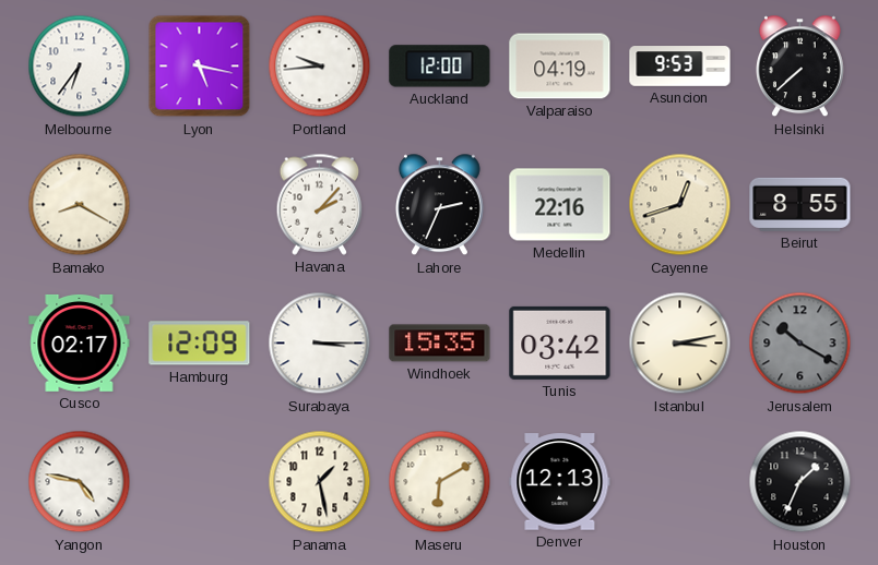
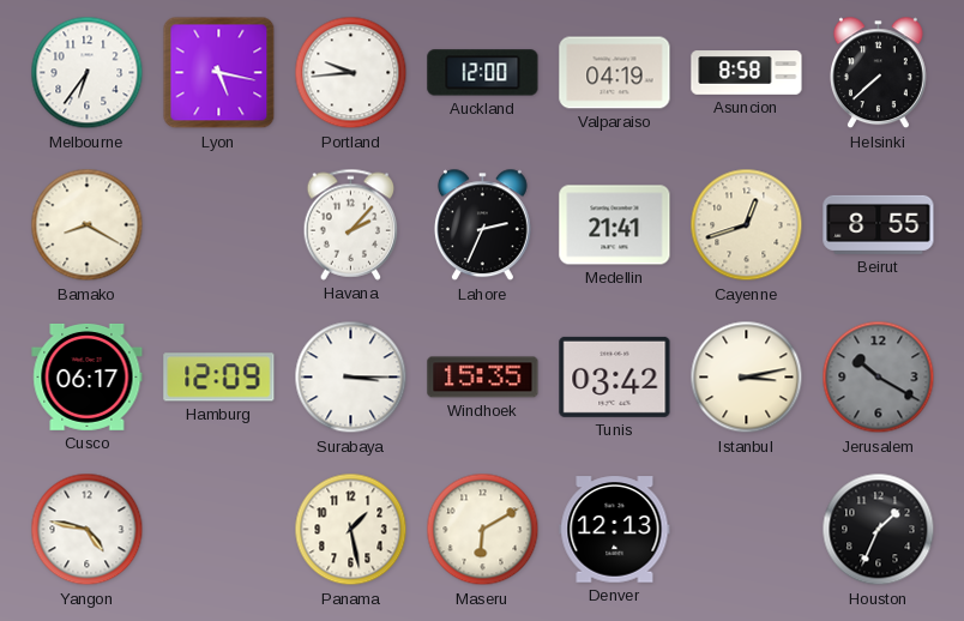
Asuncion: 9:53 -> 8:58
Medellin: 22:16 -> 21:41
Cusco: 02:17 -> 06:17
